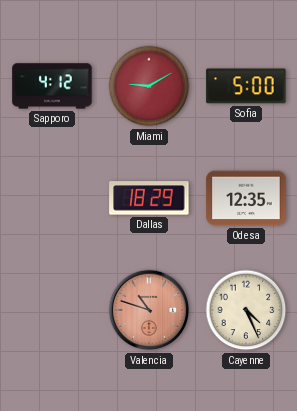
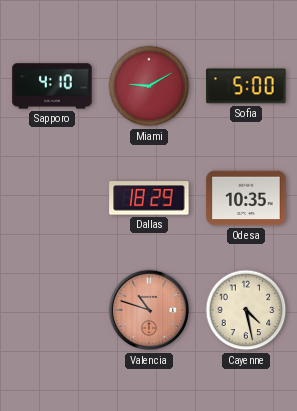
Sapporo: 4:12 -> 4:10
Odesa: 12:35 -> 10:35
Cayenne: 4:26 -> 4:28
